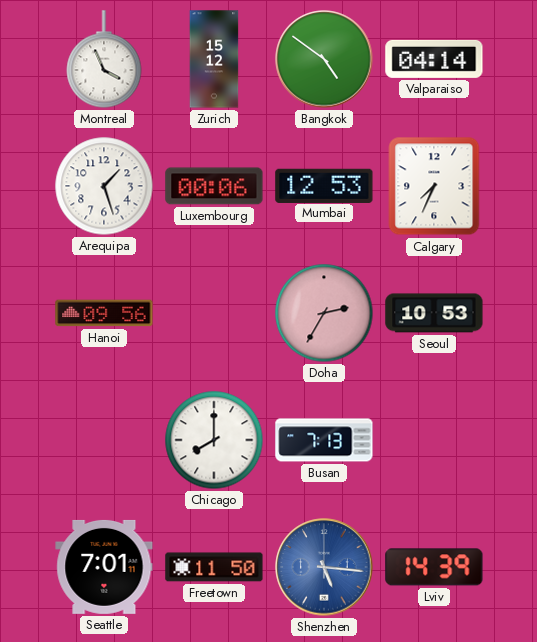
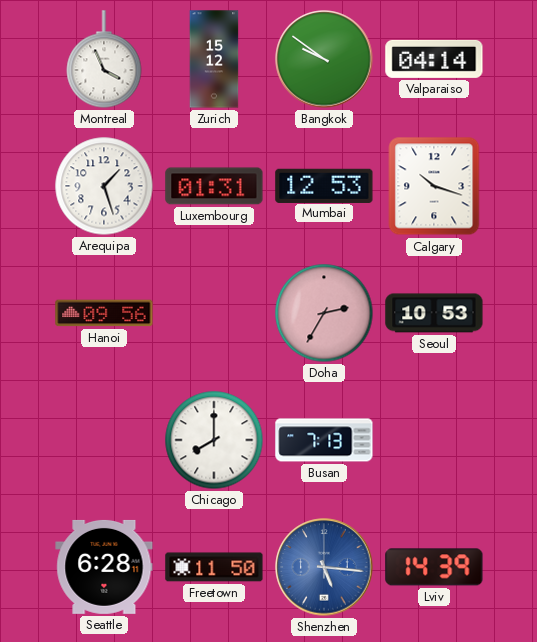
Bangkok: 4:51 -> 9:51
Luxembourg: 00:06 -> 01:31
Calgary: 7:34 -> 10:18
Seattle: 7:01 -> 6:28
